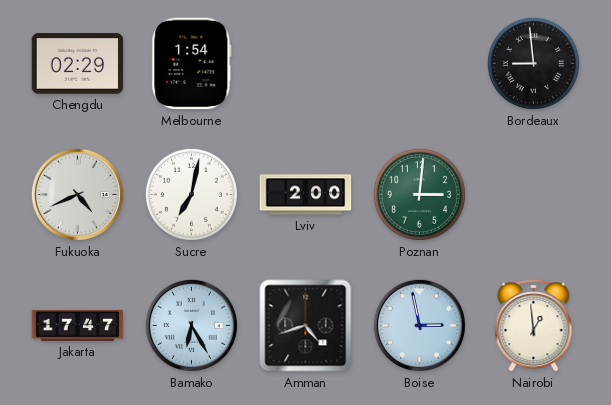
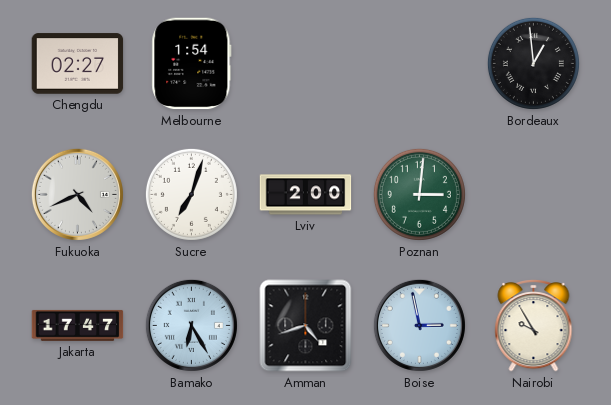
Chengdu: 02:29 -> 02:27
Bordeaux: 8:59 -> 12:59
Sucre: 7:02 -> 7:03
Nairobi: 12:59 -> 9:55
